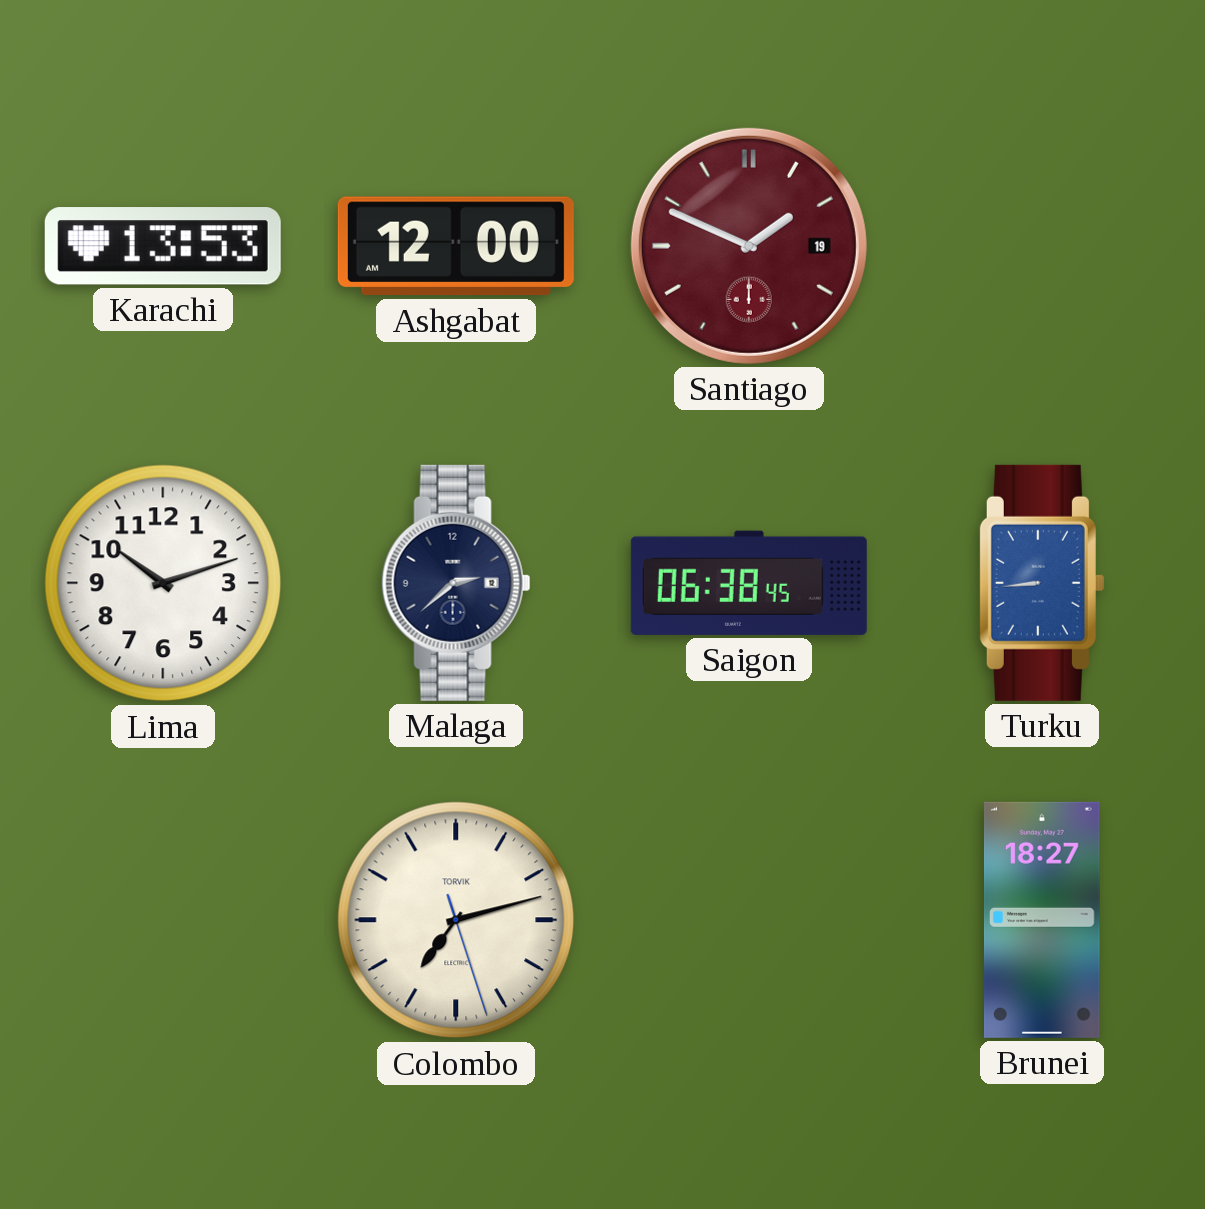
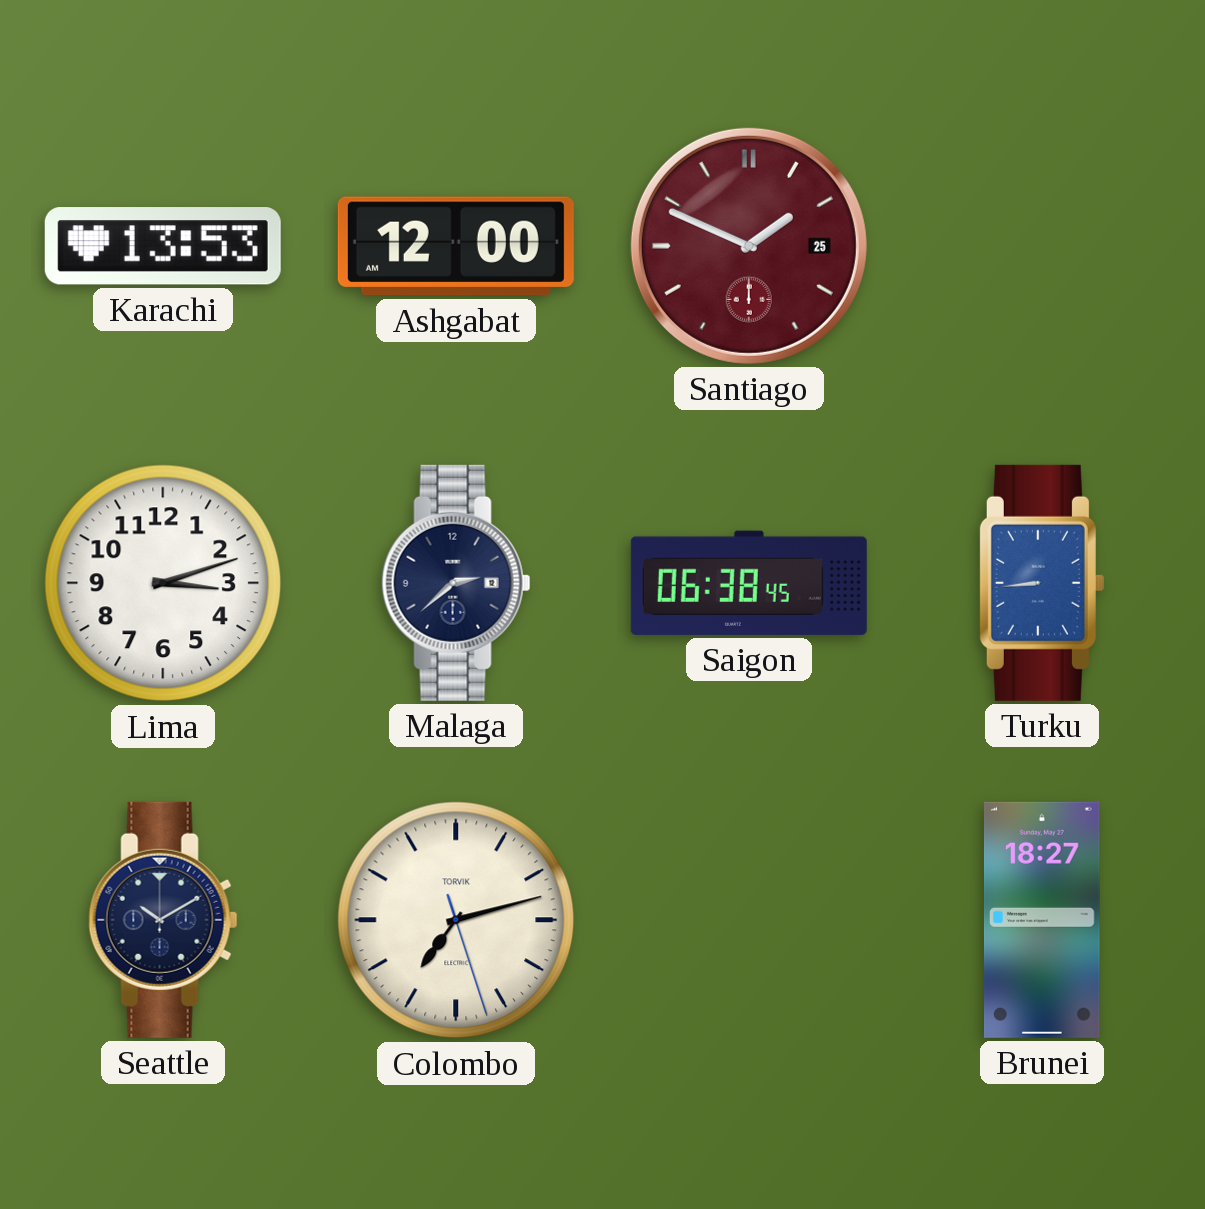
Santiago date: 19 -> 25
Lima: 10:12 -> 3:12
Seattle: none -> 10:10
